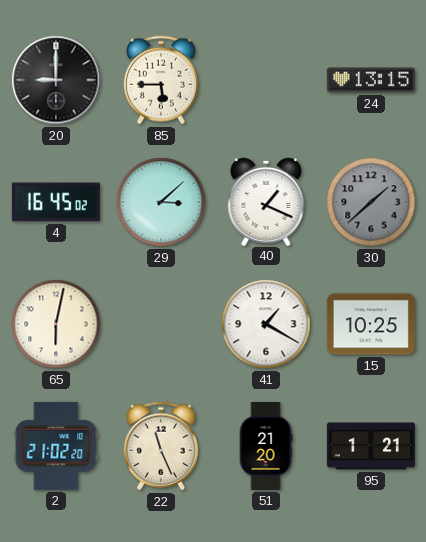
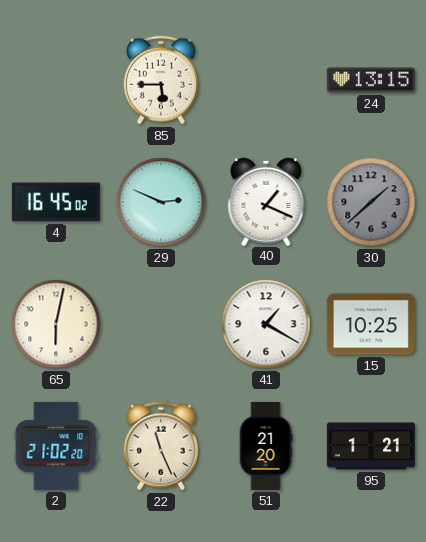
20: 9:00 -> none
29: 3:08 -> 2:49
